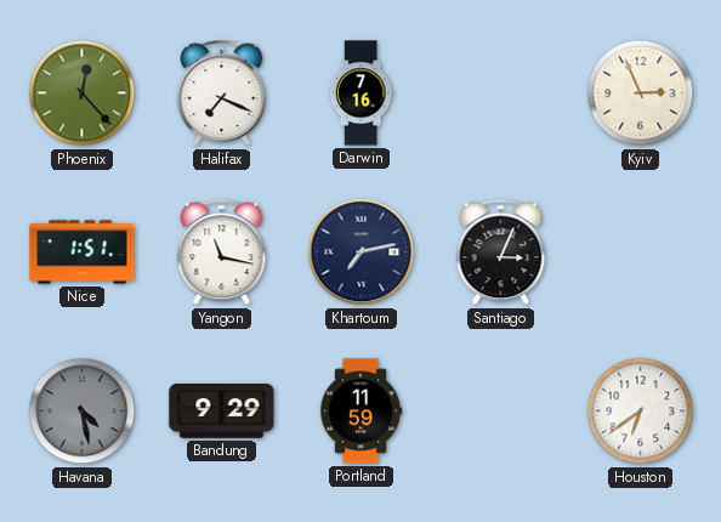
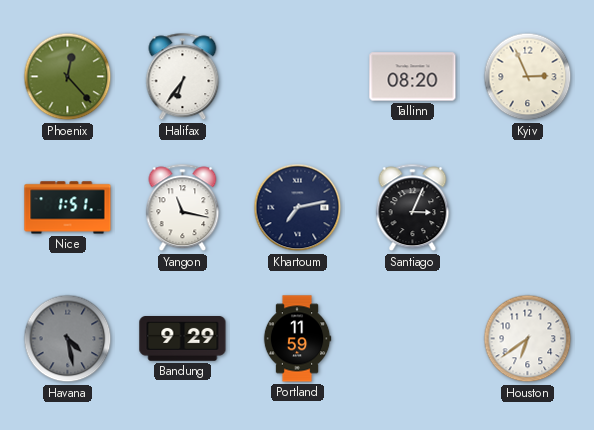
Halifax: 7:19 -> 6:36
Darwin: 7:16 -> none
Tallinn: none -> 08:20
